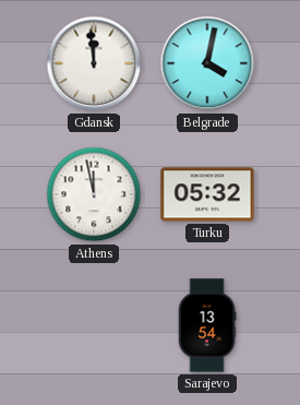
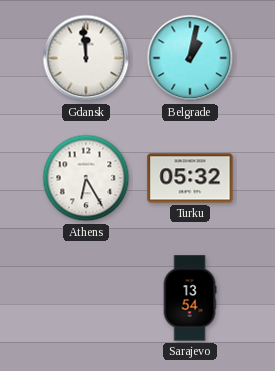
Belgrade: 4:02 -> 1:02
Athens: 11:58 -> 6:25
